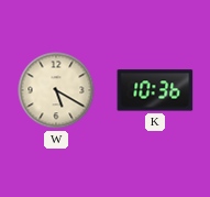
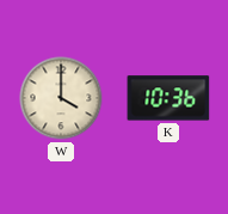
W: 5:20 -> 4:00
